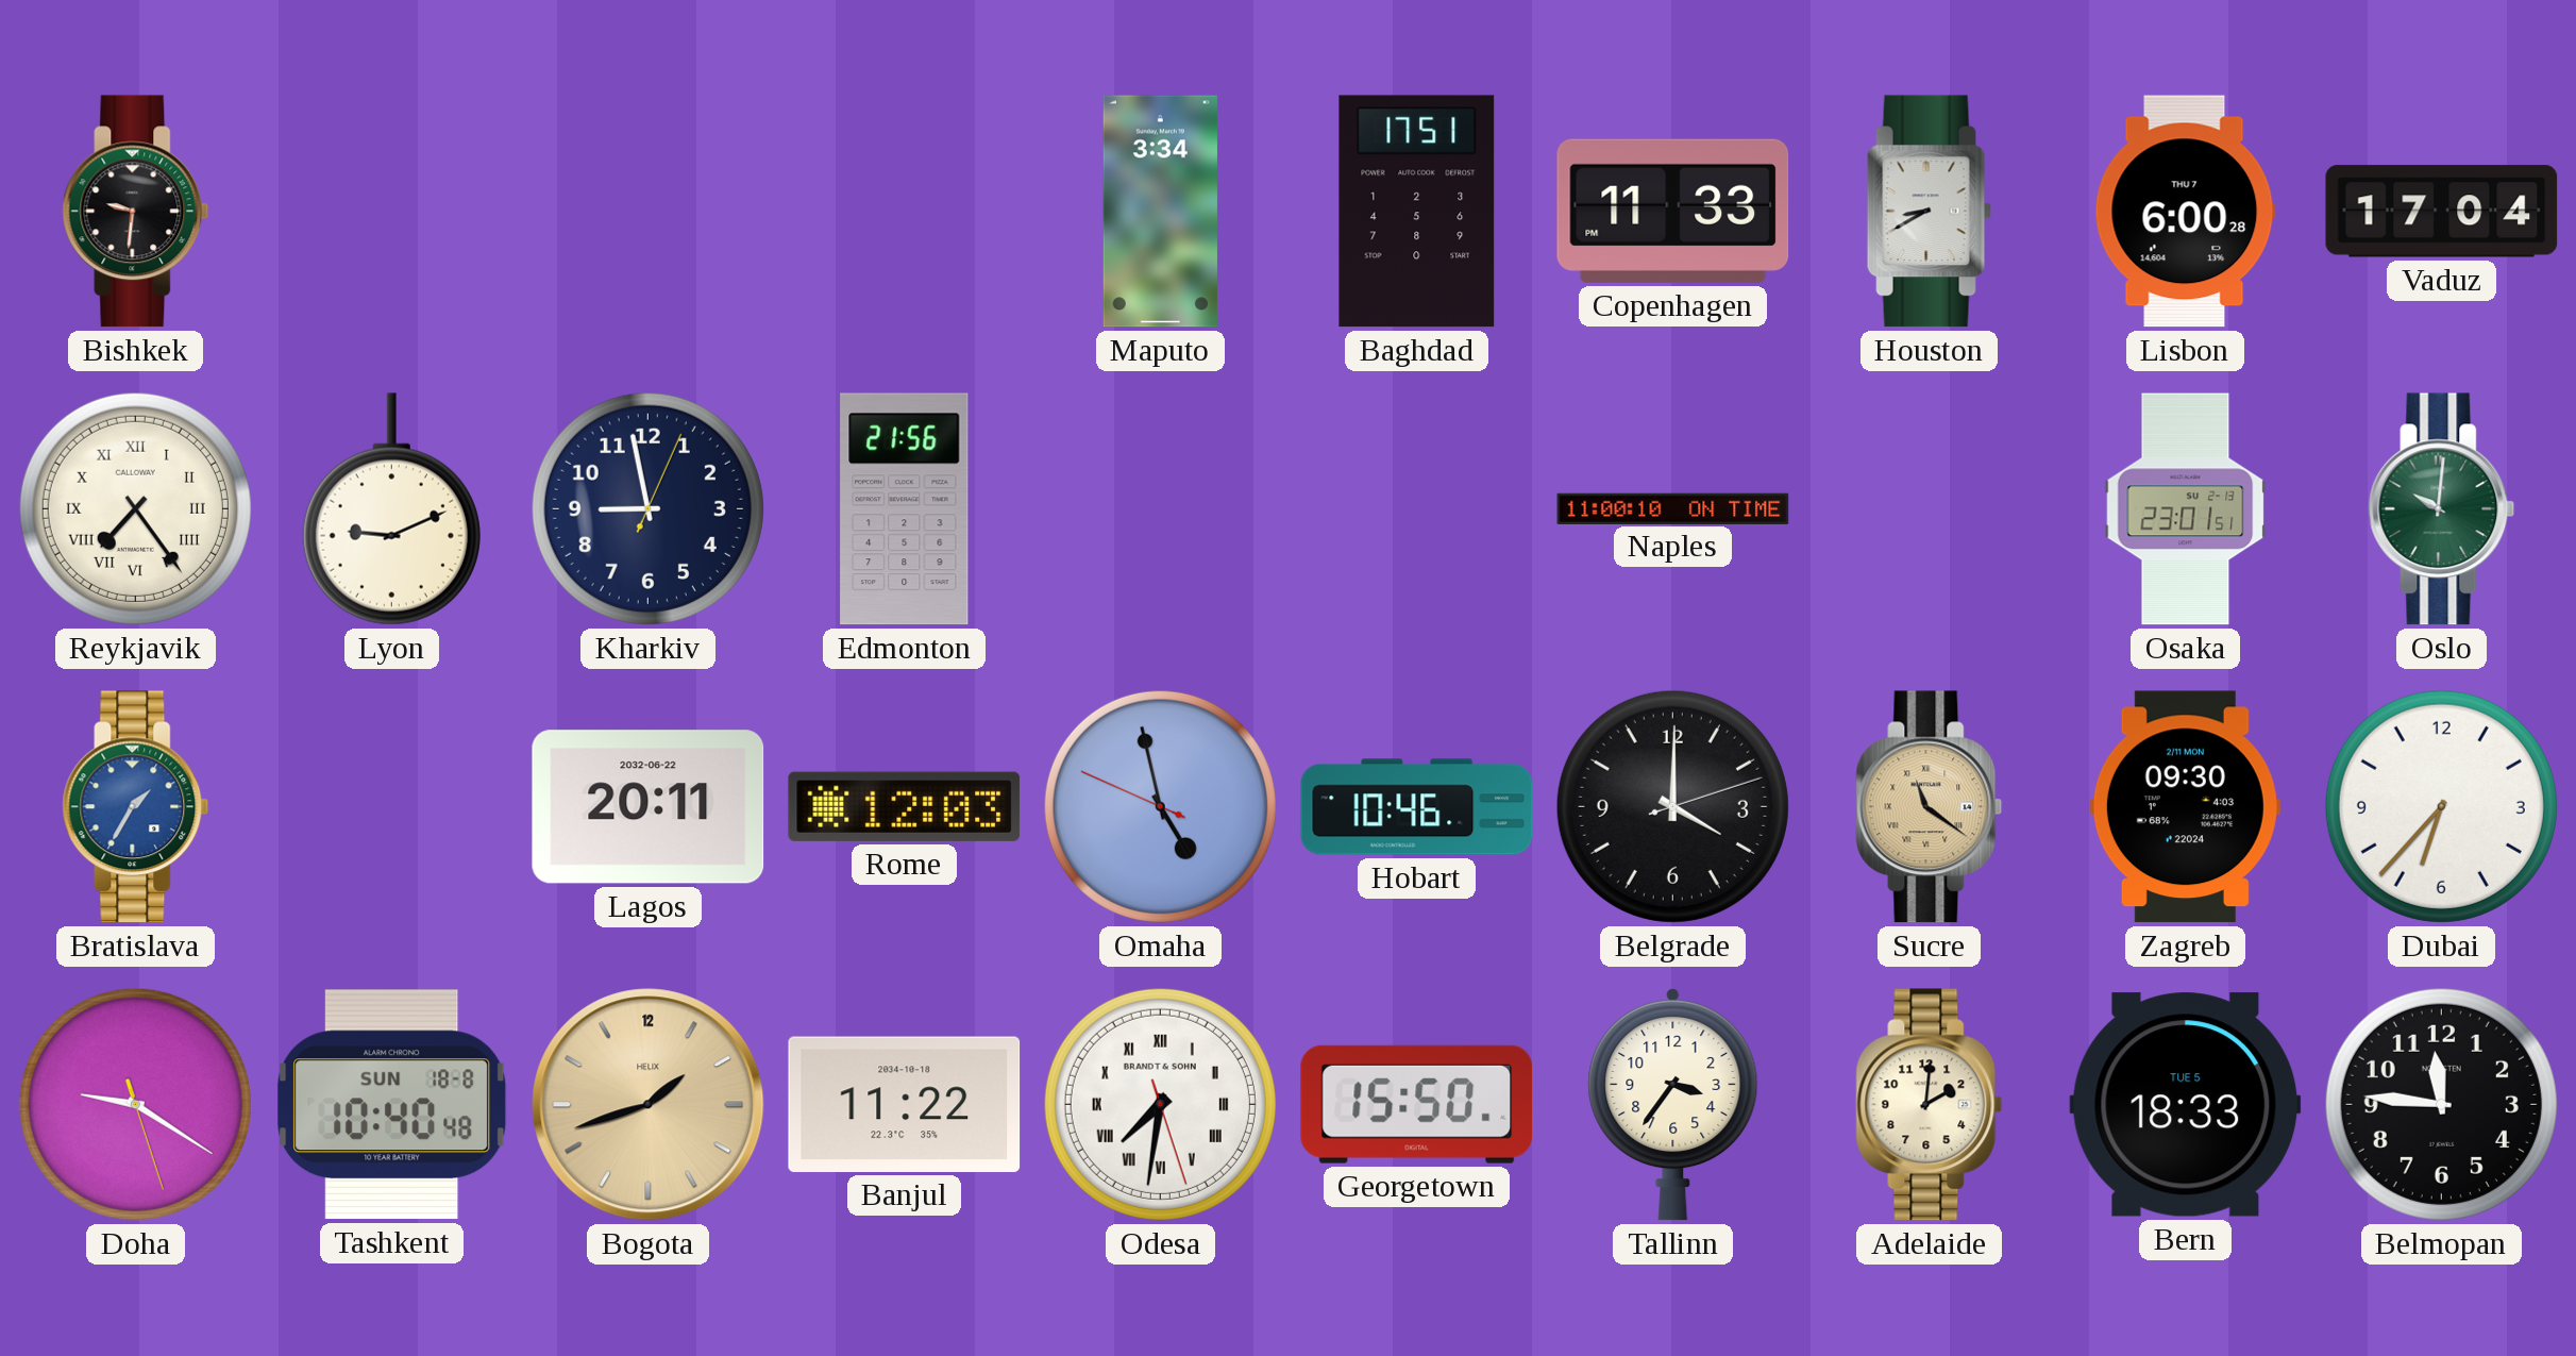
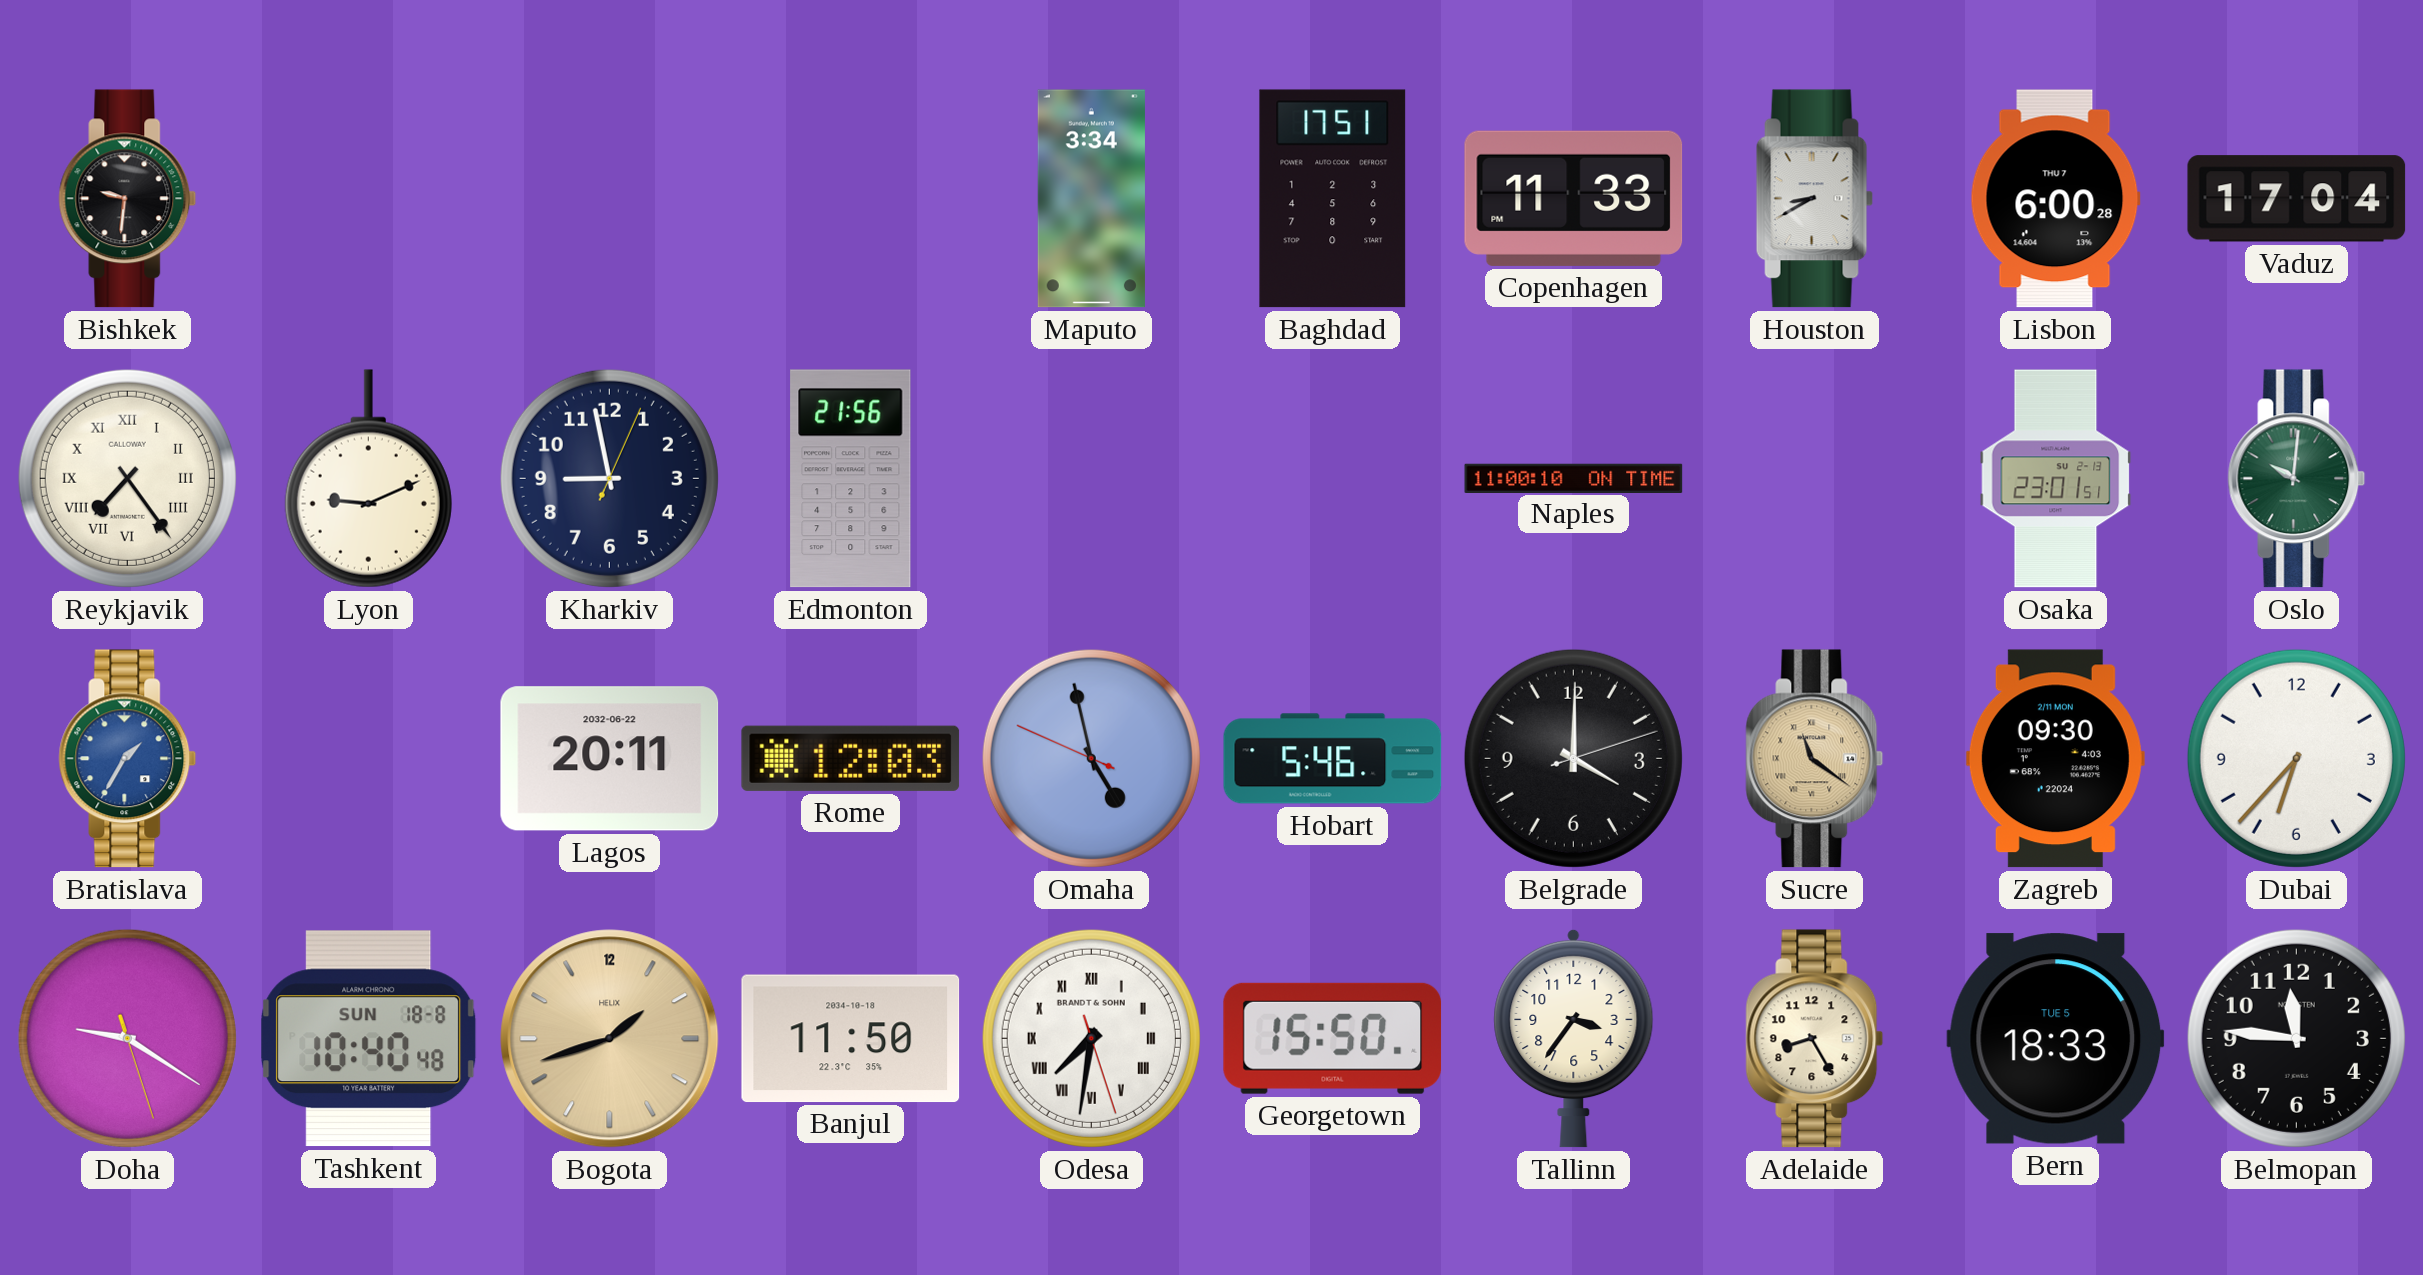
Hobart: 10:46 -> 5:46
Banjul: 11:22 -> 11:50
Adelaide: 2:01 -> 8:25
